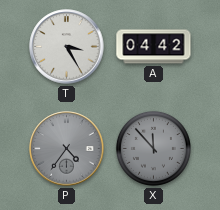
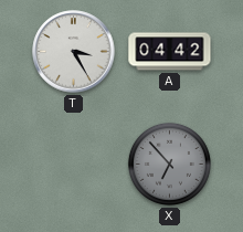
P: 4:36 -> none
X: 11:53 -> 6:53
